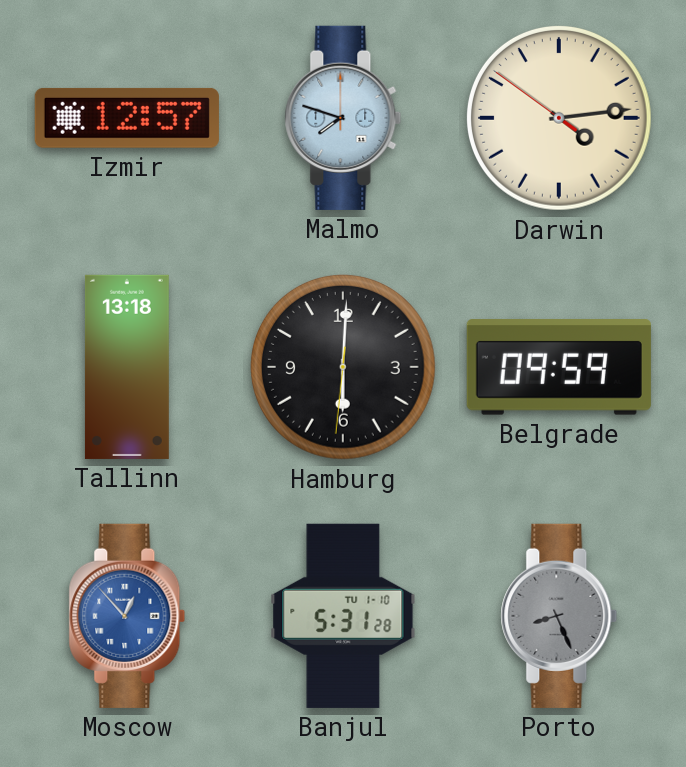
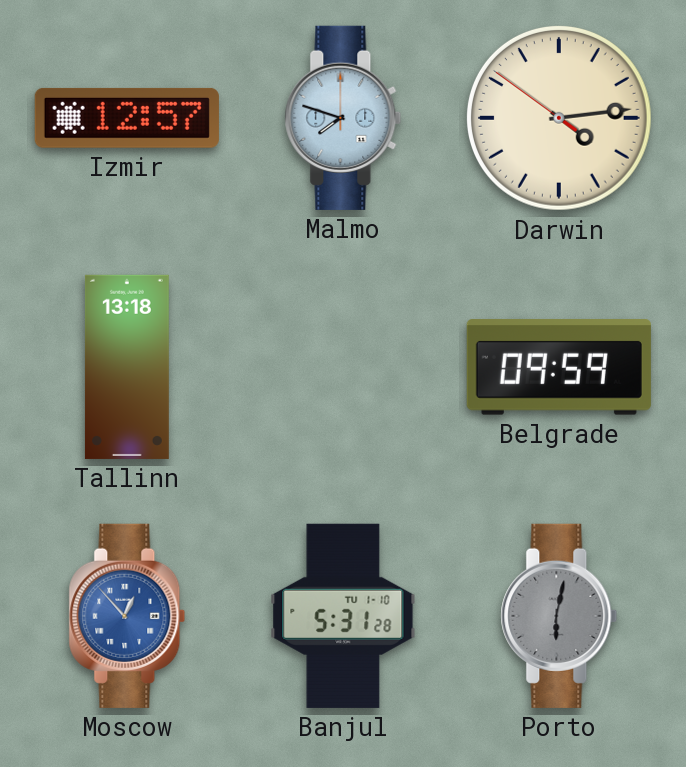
Hamburg: 6:00 -> none
Porto: 8:26 -> 6:02
